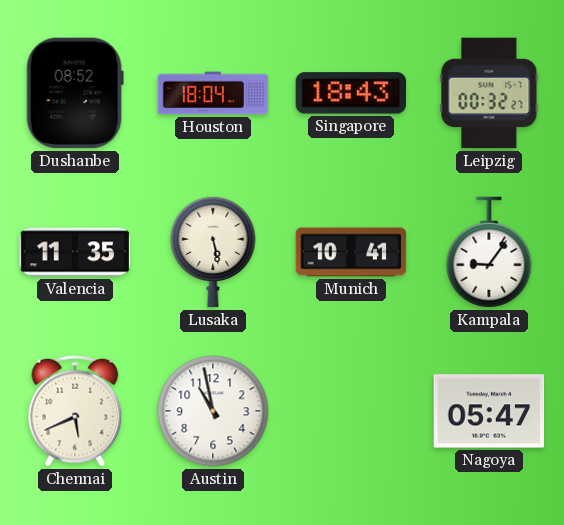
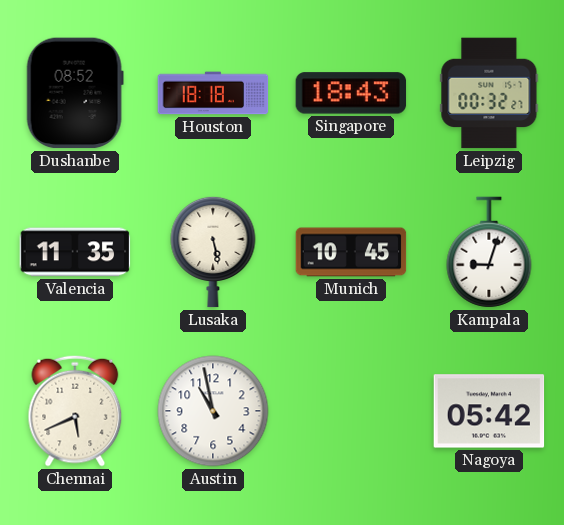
Houston: 18:04 -> 18:18
Munich: 10:41 -> 10:45
Kampala: 9:06 -> 9:03
Nagoya: 05:47 -> 05:42
